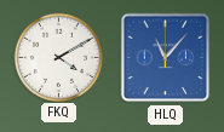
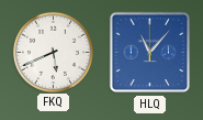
FKQ: 4:10 -> 5:41
